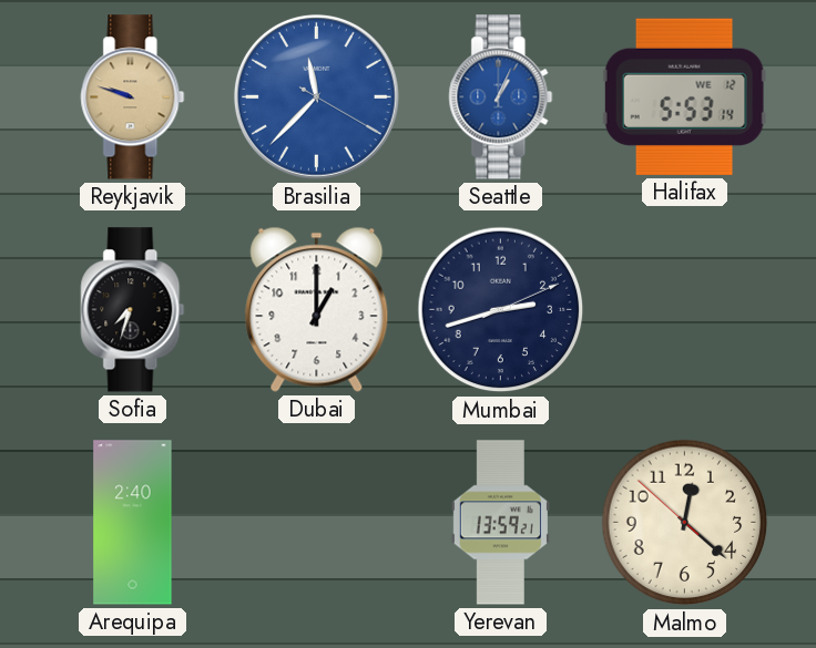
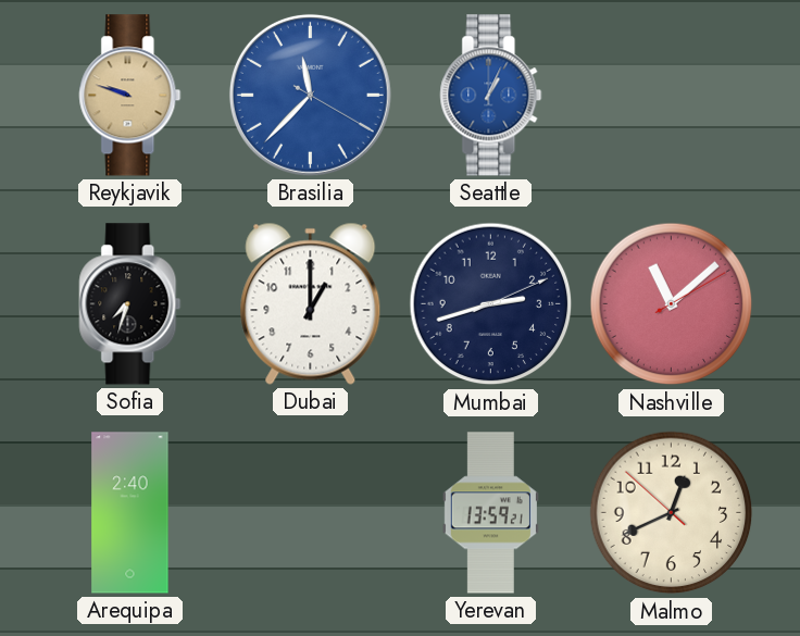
Halifax: 5:53 -> none
Nashville: none -> 11:08
Malmo: 12:21 -> 12:40
